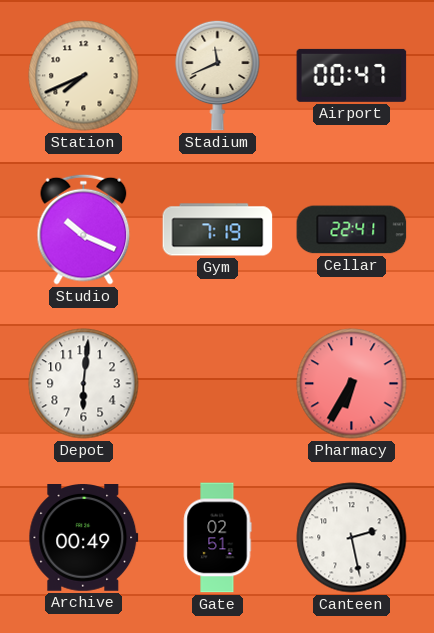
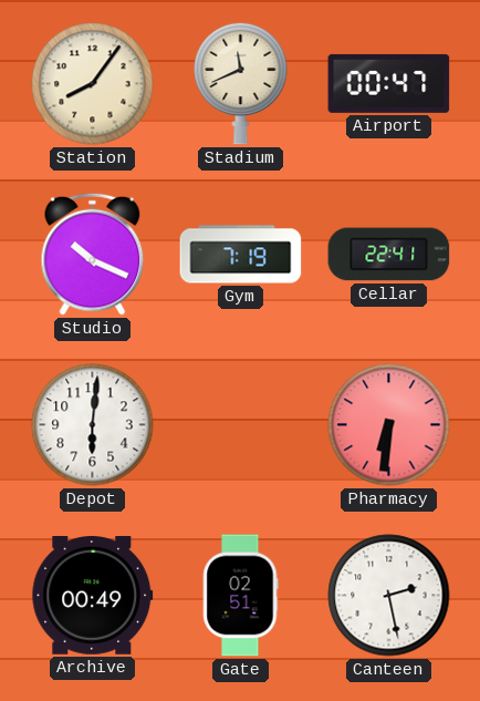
Station: 7:41 -> 8:06
Pharmacy: 6:35 -> 6:31
